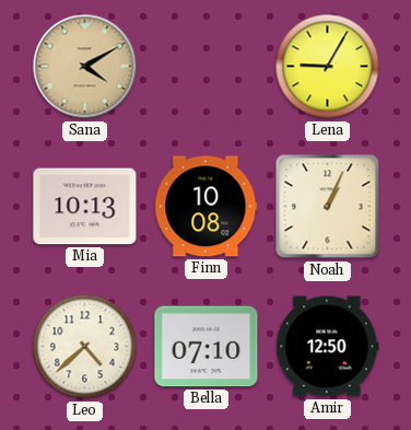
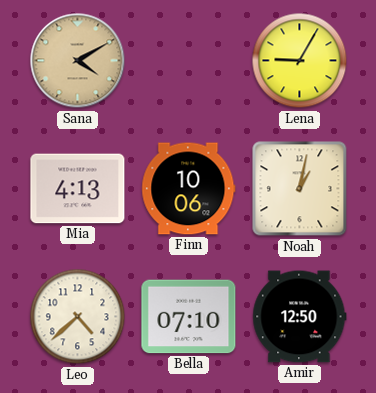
Mia: 10:13 -> 4:13
Finn: 10:08 -> 10:06
Noah: 1:04 -> 1:02
